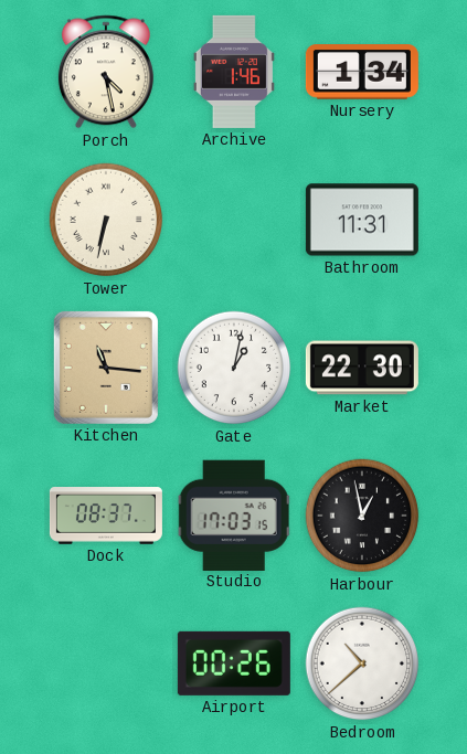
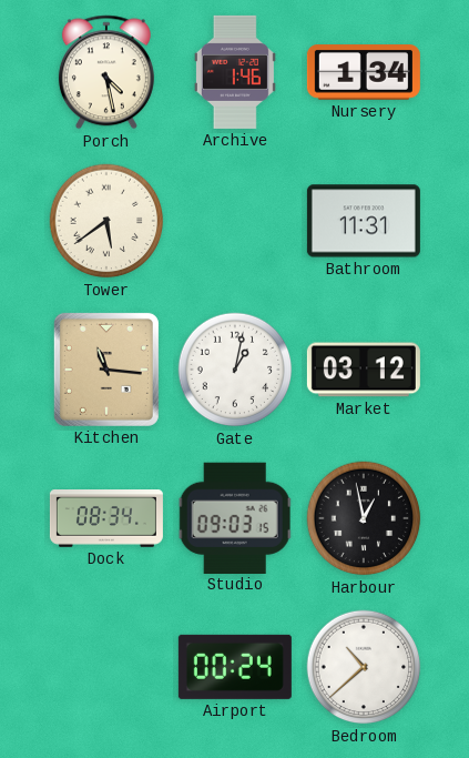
Tower: 6:32 -> 5:39
Market: 22:30 -> 03:12
Dock: 08:37 -> 08:34
Studio: 17:03 -> 09:03
Airport: 00:26 -> 00:24
